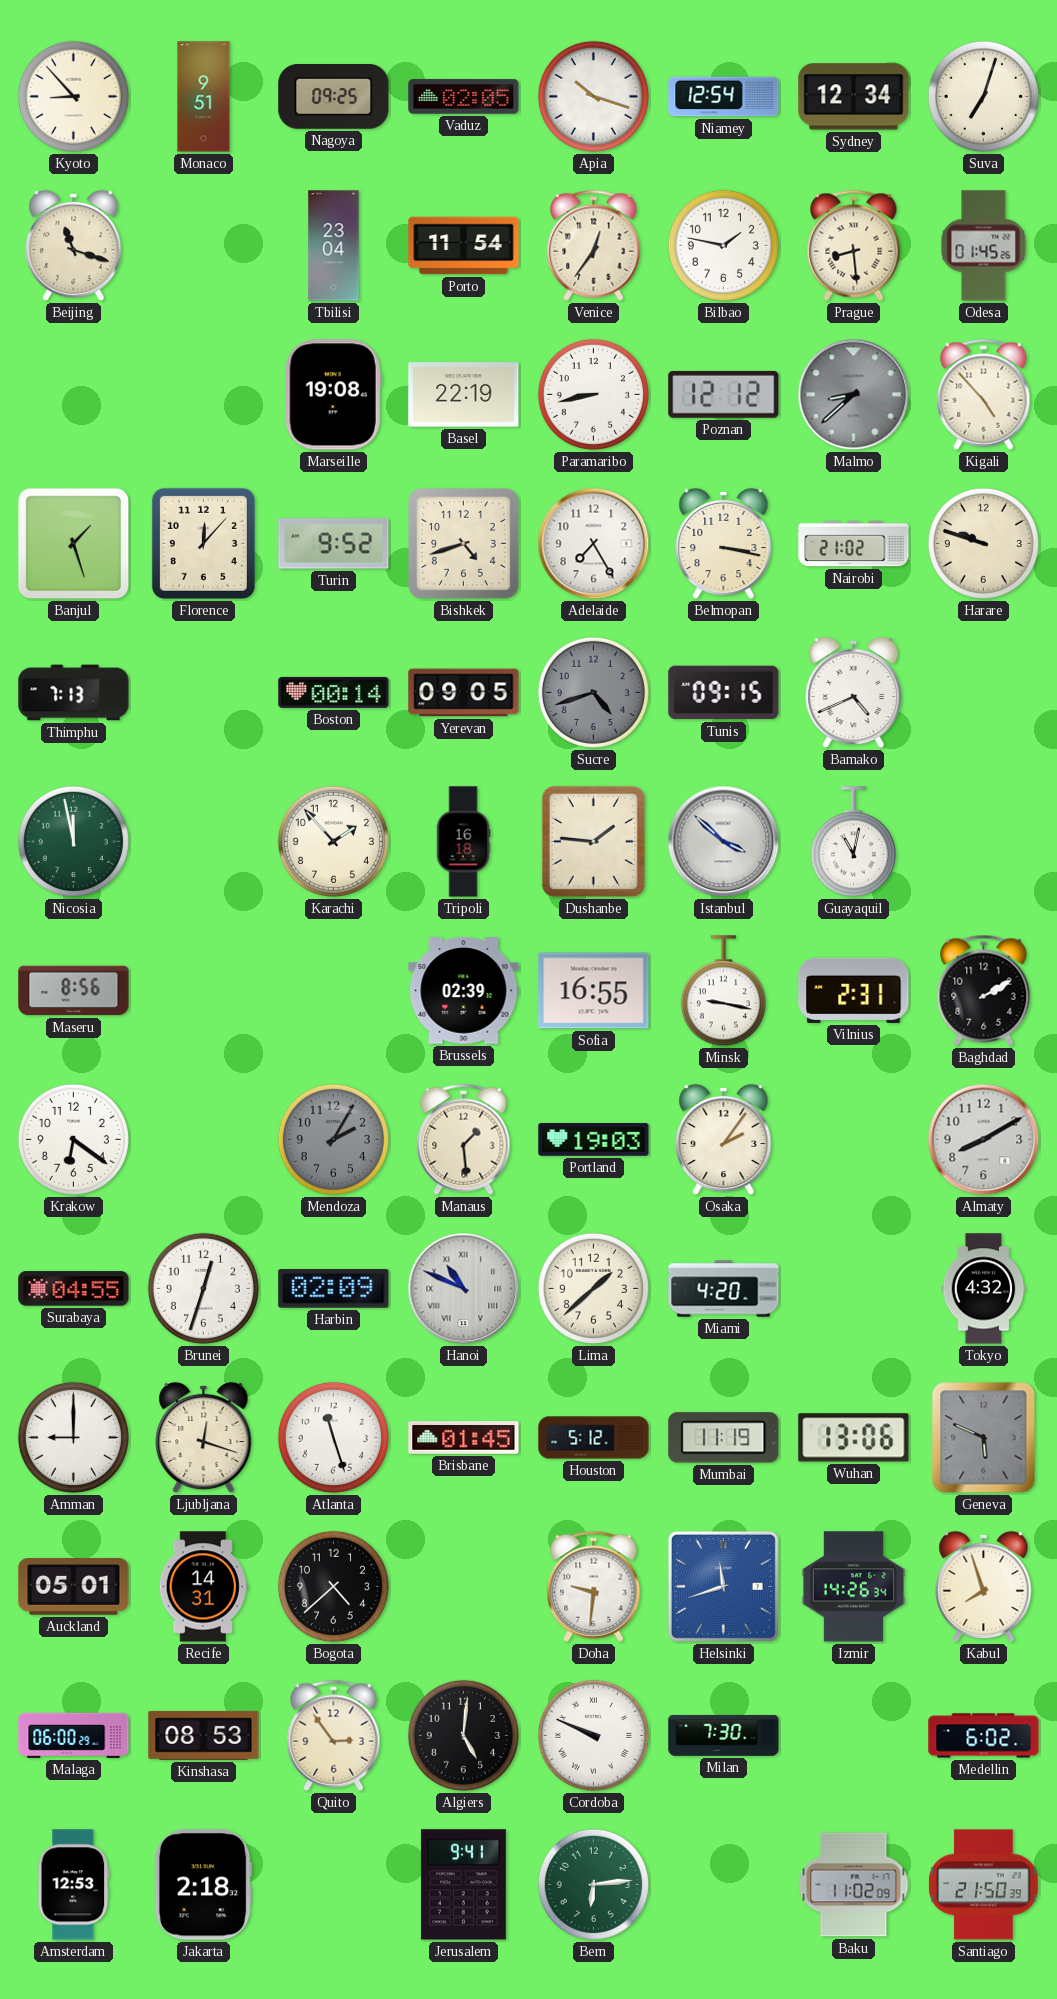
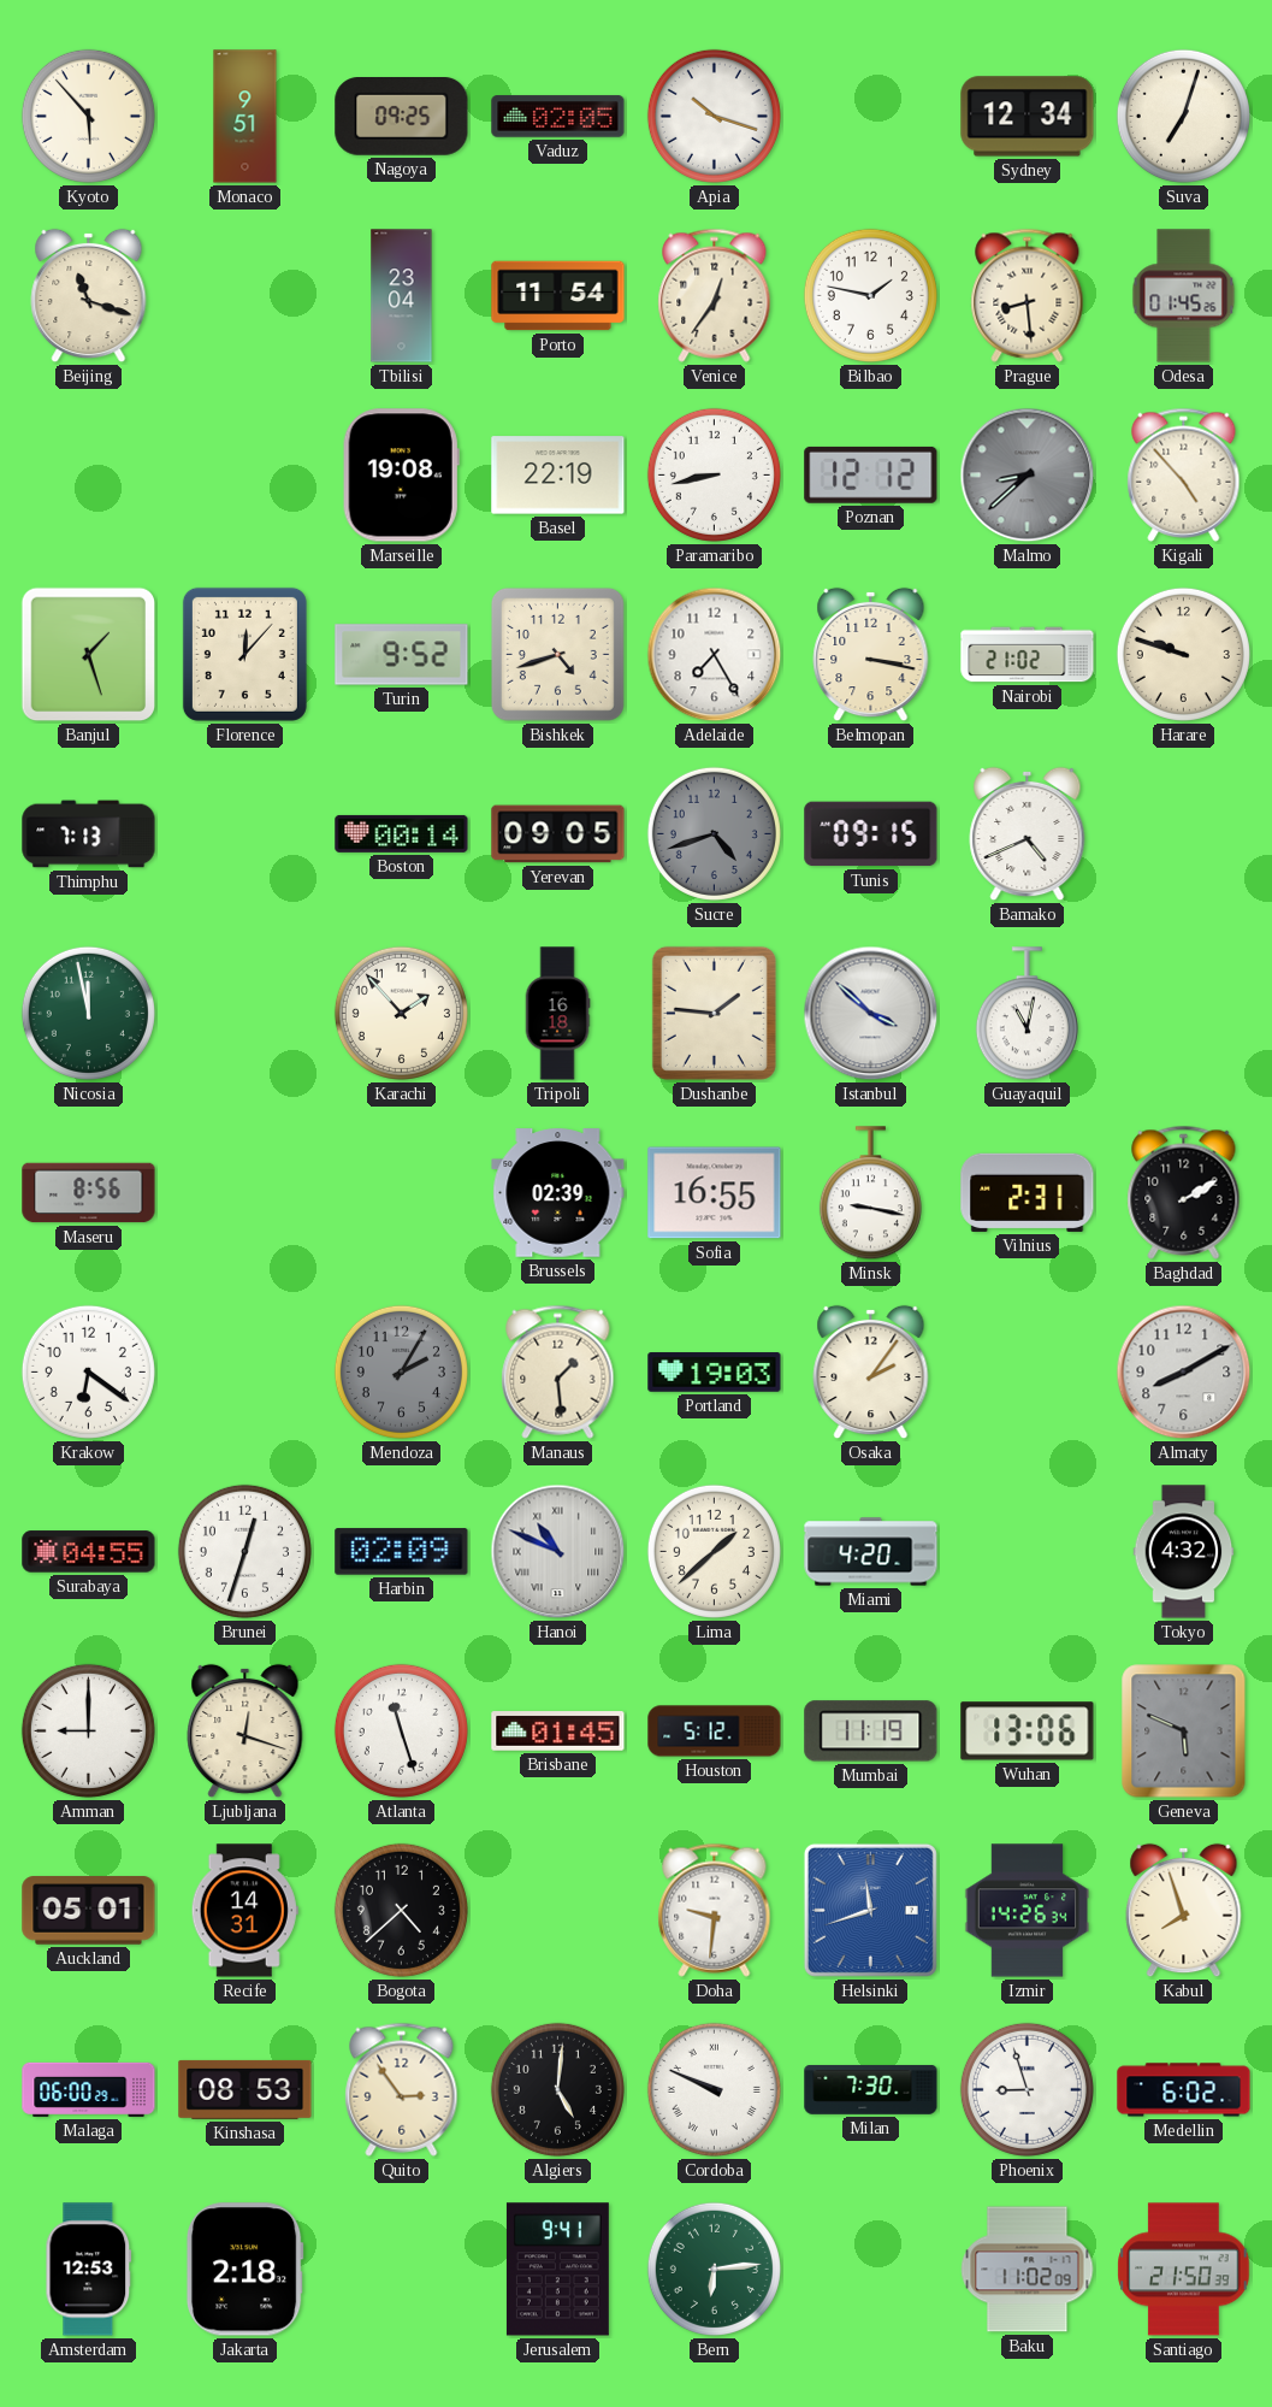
Kyoto: 8:53 -> 5:53
Niamey: 12:54 -> none
Phoenix: none -> 8:57
